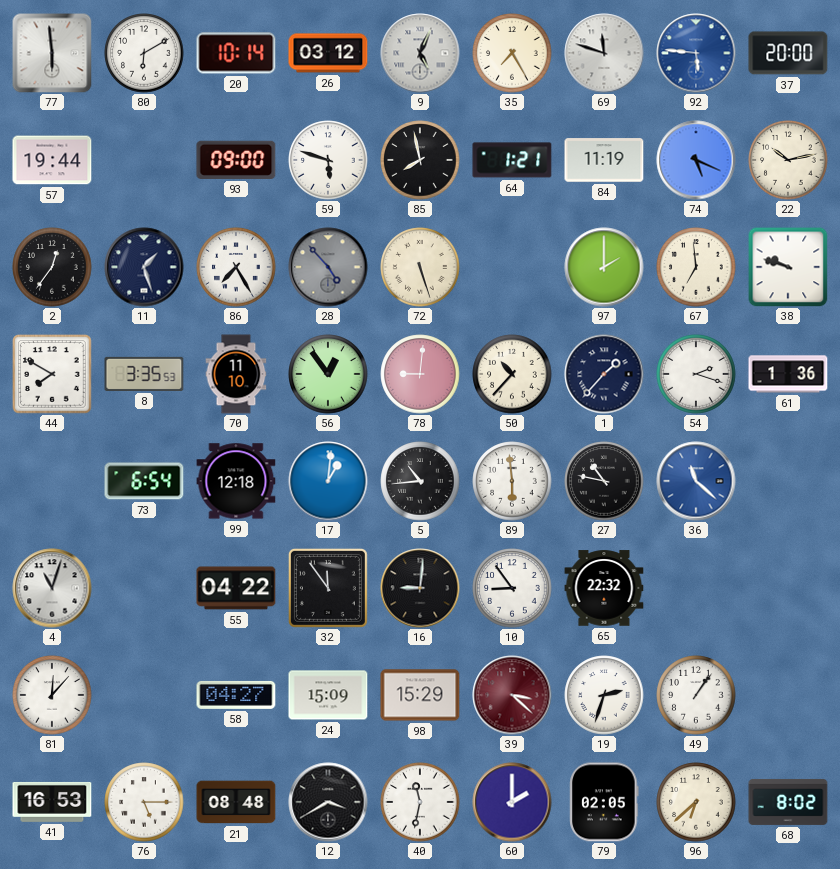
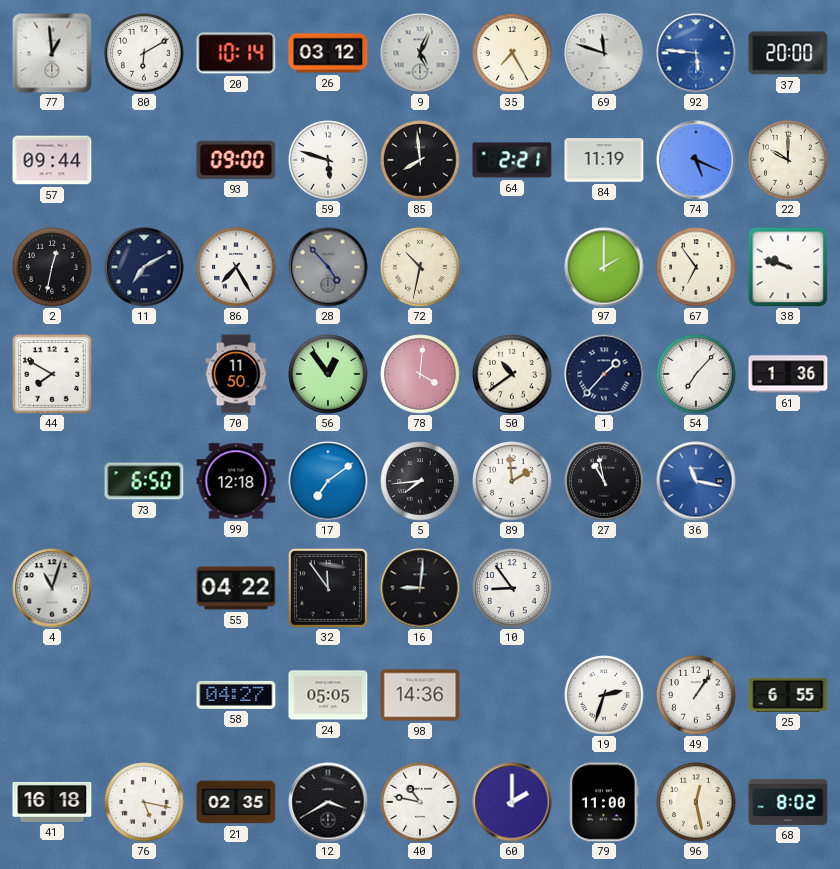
77: 5:59 -> 12:59
57: 19:44 -> 09:44
85: 7:58 -> 7:59
64: 1:21 -> 2:21
22: 10:13 -> 10:00
2: 12:36 -> 12:32
11: 1:27 -> 7:10
72: 5:27 -> 10:32
67: 6:59 -> 6:54
8: 3:35 -> none
70: 11:10 -> 11:50
78: 9:01 -> 4:01
50: 10:37 -> 10:39
54: 2:18 -> 7:07
73: 6:54 -> 6:50
17: 1:01 -> 7:09
5: 10:44 -> 7:44
89: 5:59 -> 1:59
27: 10:47 -> 10:58
36: 11:22 -> 11:17
65: 22:32 -> none
81: 12:07 -> none
24: 15:09 -> 05:05
98: 15:29 -> 14:36
39: 3:22 -> none
25: none -> 6:55
41: 16:53 -> 16:18
76: 5:15 -> 5:17
21: 08:48 -> 02:35
40: 11:32 -> 10:47
79: 02:05 -> 11:00
96: 6:38 -> 12:28
